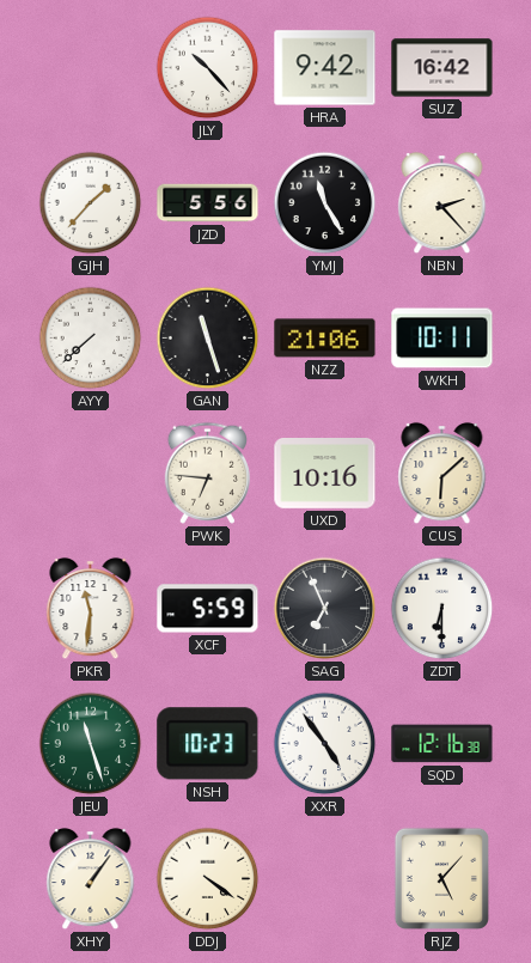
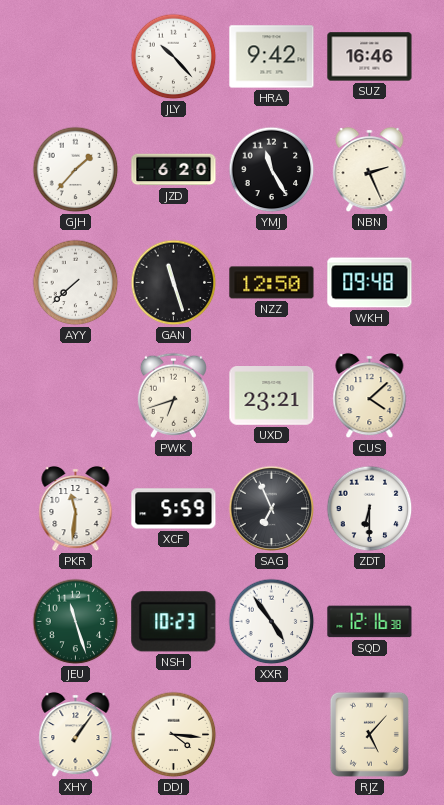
SUZ: 16:42 -> 16:46
JZD: 5:56 -> 6:20
NBN: 2:23 -> 2:26
NZZ: 21:06 -> 12:50
WKH: 10:11 -> 09:48
PWK: 6:46 -> 6:42
UXD: 10:16 -> 23:21
CUS: 6:08 -> 4:08
DDJ: 4:21 -> 4:16
